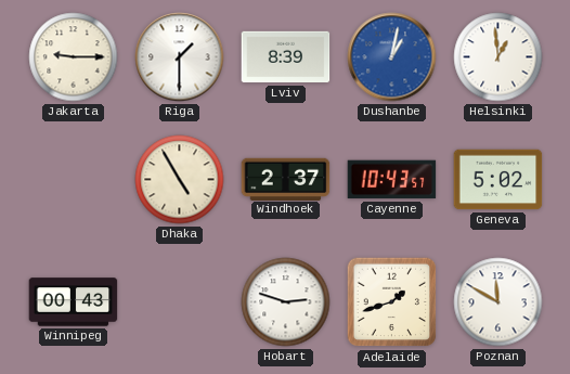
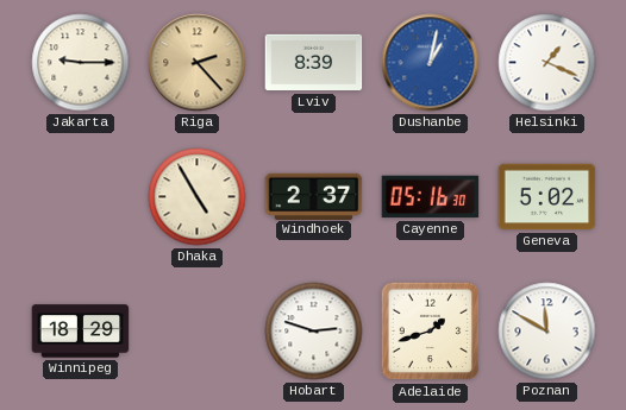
Riga: 1:30 -> 2:23
Riga dial: white -> champagne
Helsinki: 12:59 -> 1:19
Cayenne: 10:43 -> 05:16
Winnipeg: 00:43 -> 18:29
